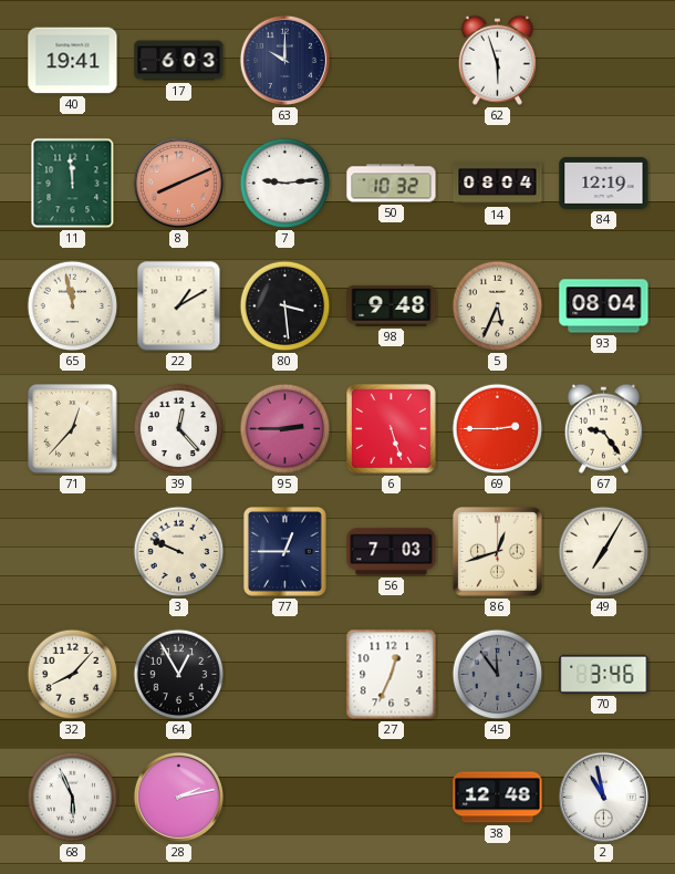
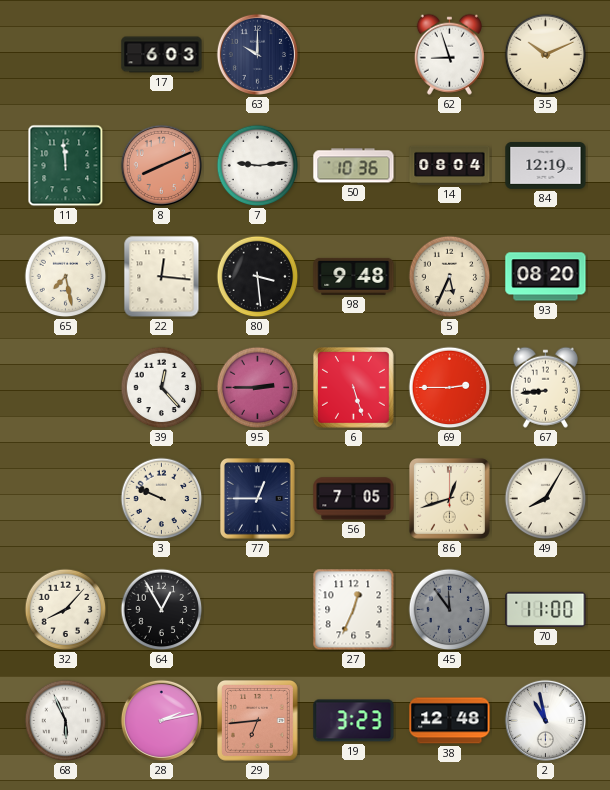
40: 19:41 -> none
62: 5:57 -> 8:57
35: none -> 10:11
50: 10:32 -> 10:36
65: 11:58 -> 7:28
22: 1:10 -> 12:16
93: 08:04 -> 08:20
71: 12:37 -> none
67: 9:24 -> 8:44
56: 7:03 -> 7:05
49: 7:05 -> 8:05
70: 3:46 -> 11:00
29: none -> 6:44
19: none -> 3:23
